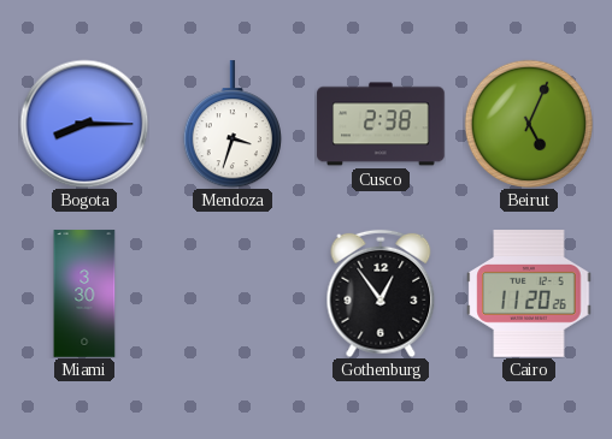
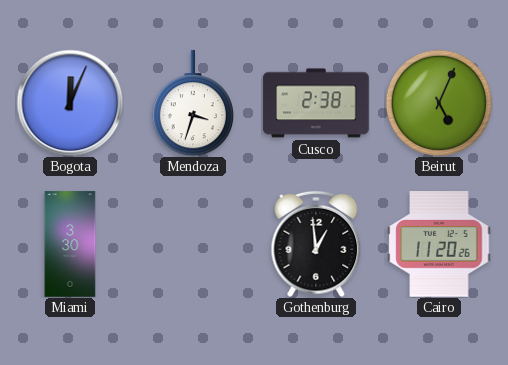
Bogota: 8:15 -> 12:04
Gothenburg: 12:54 -> 12:59
